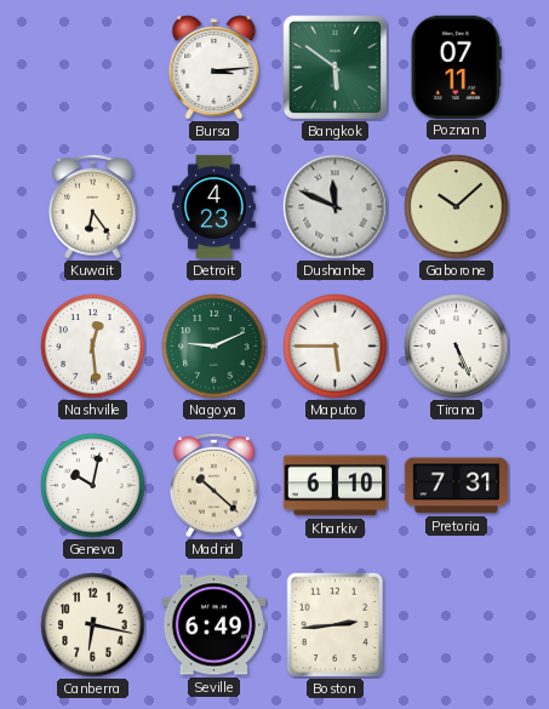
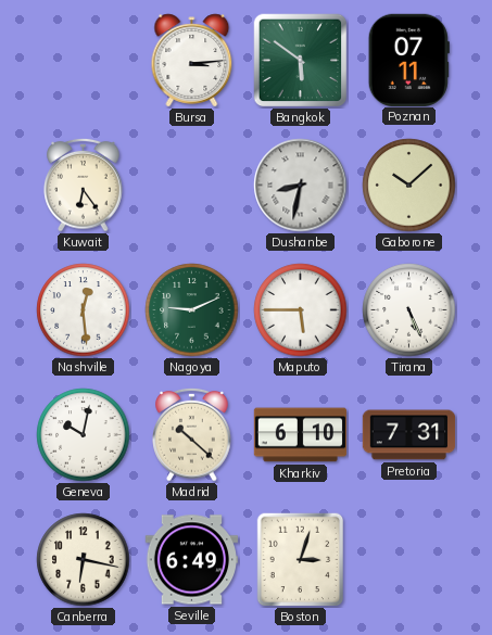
Detroit: 4:23 -> none
Dushanbe: 11:49 -> 8:32
Boston: 2:44 -> 3:03
